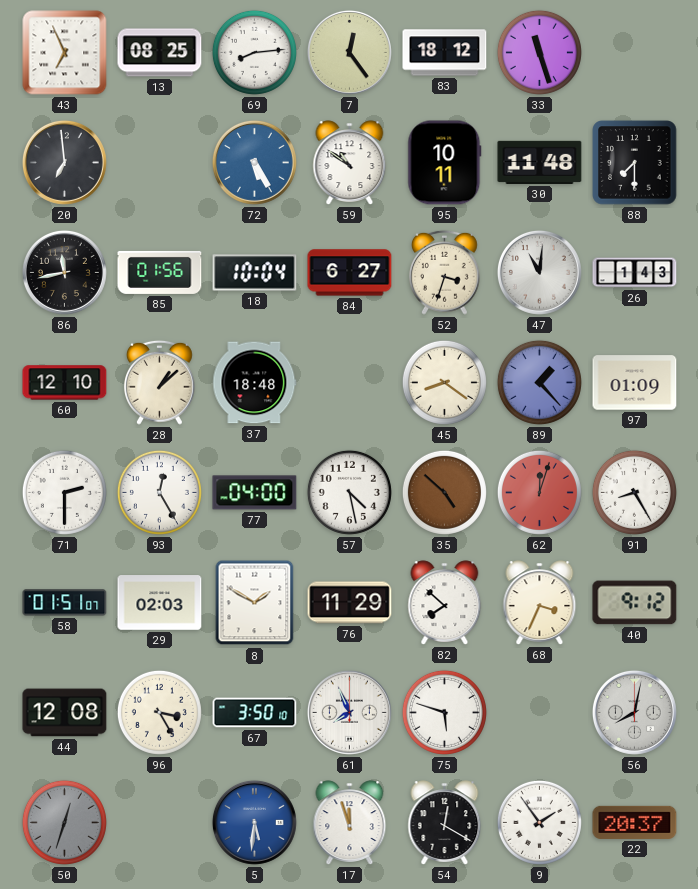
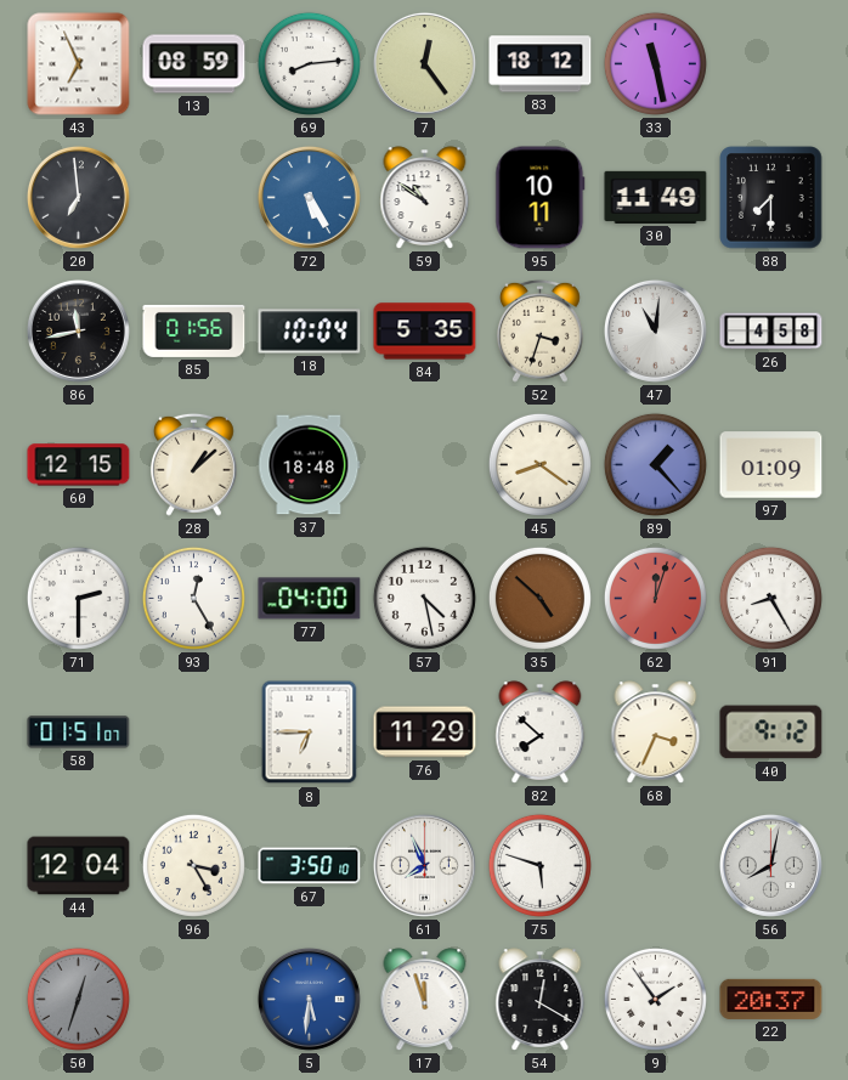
13: 08:25 -> 08:59
33: 11:27 -> 11:28
30: 11:48 -> 11:49
84: 6:27 -> 5:35
26: 1:43 -> 4:58
60: 12:10 -> 12:15
29: 02:03 -> none
8: 1:50 -> 6:45
44: 12:08 -> 12:04
